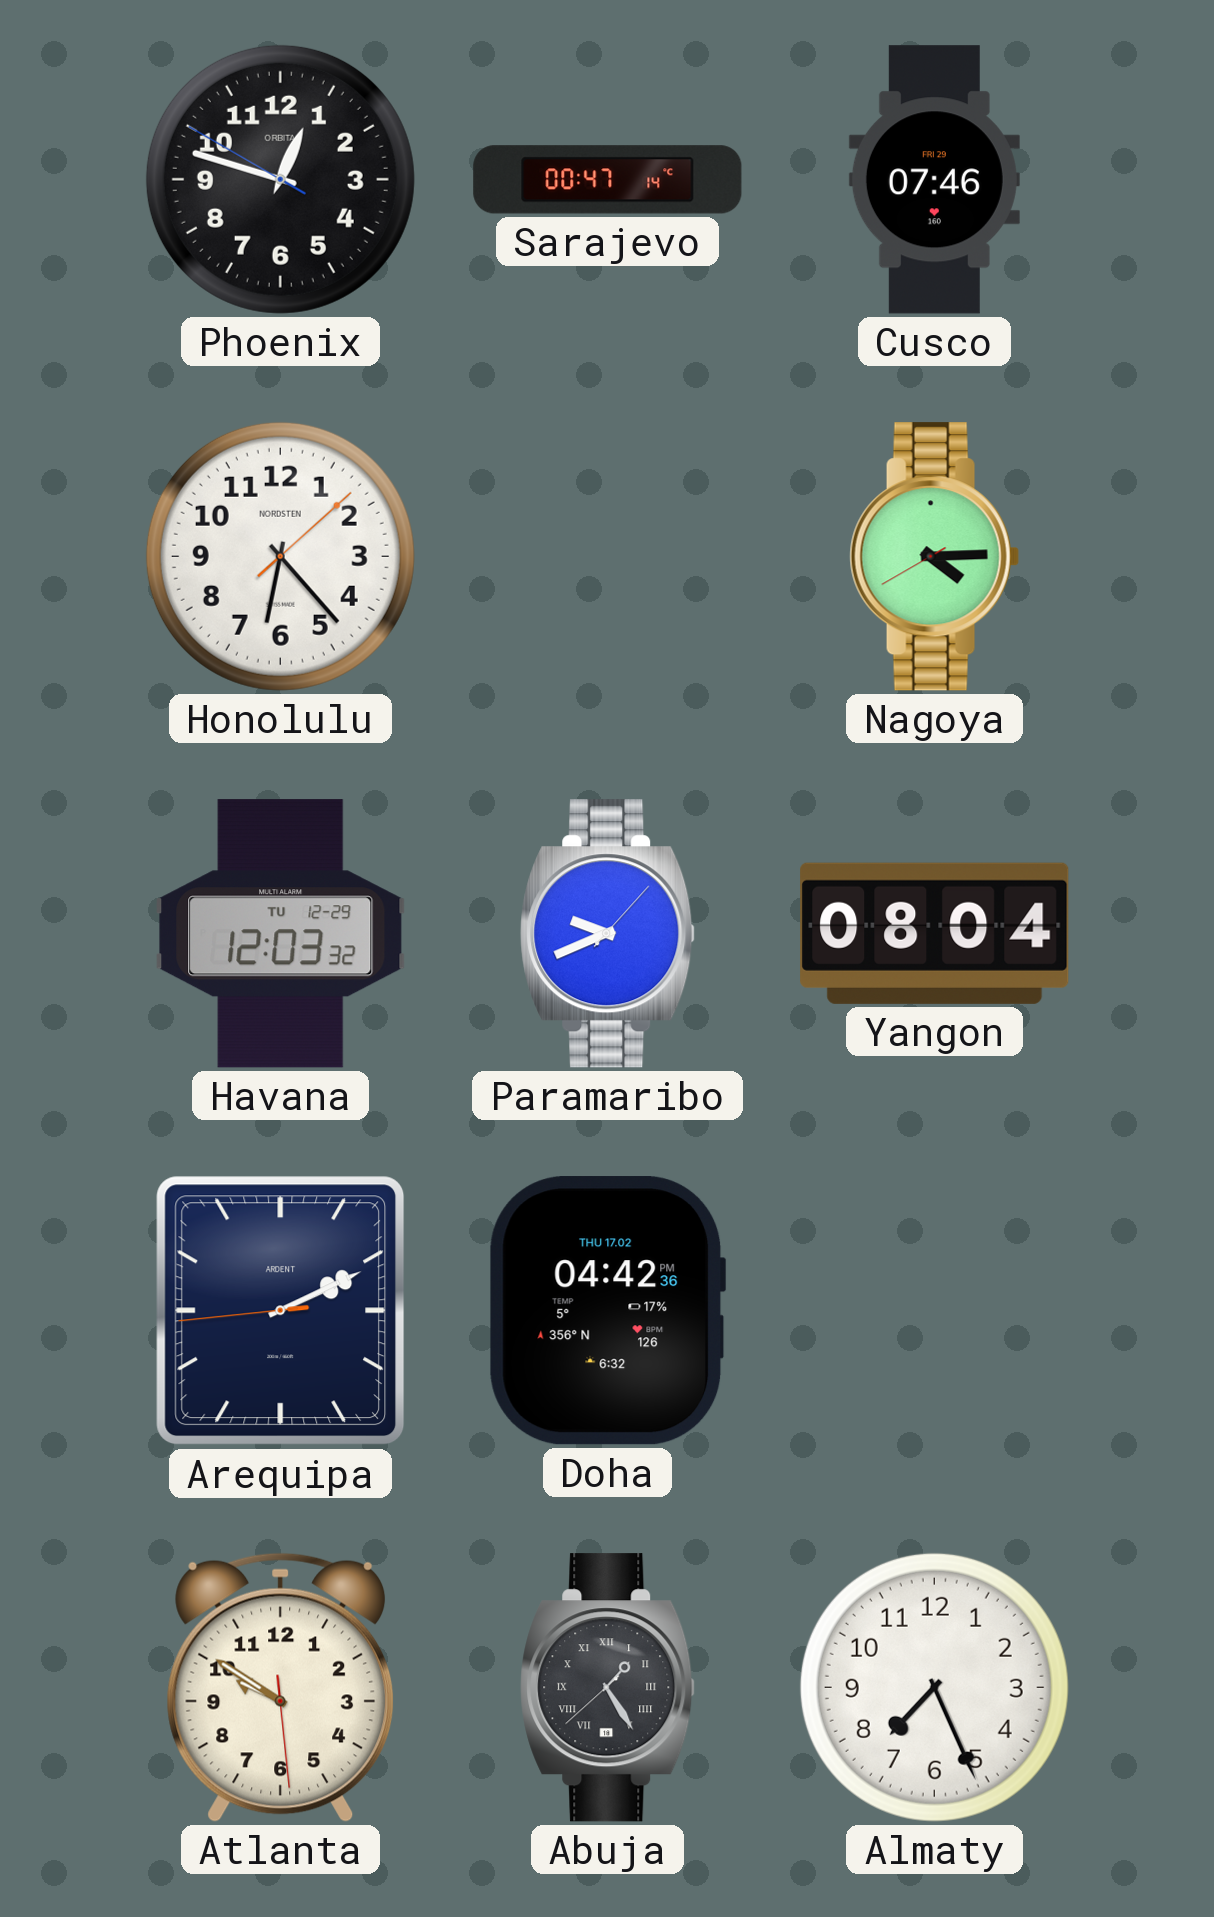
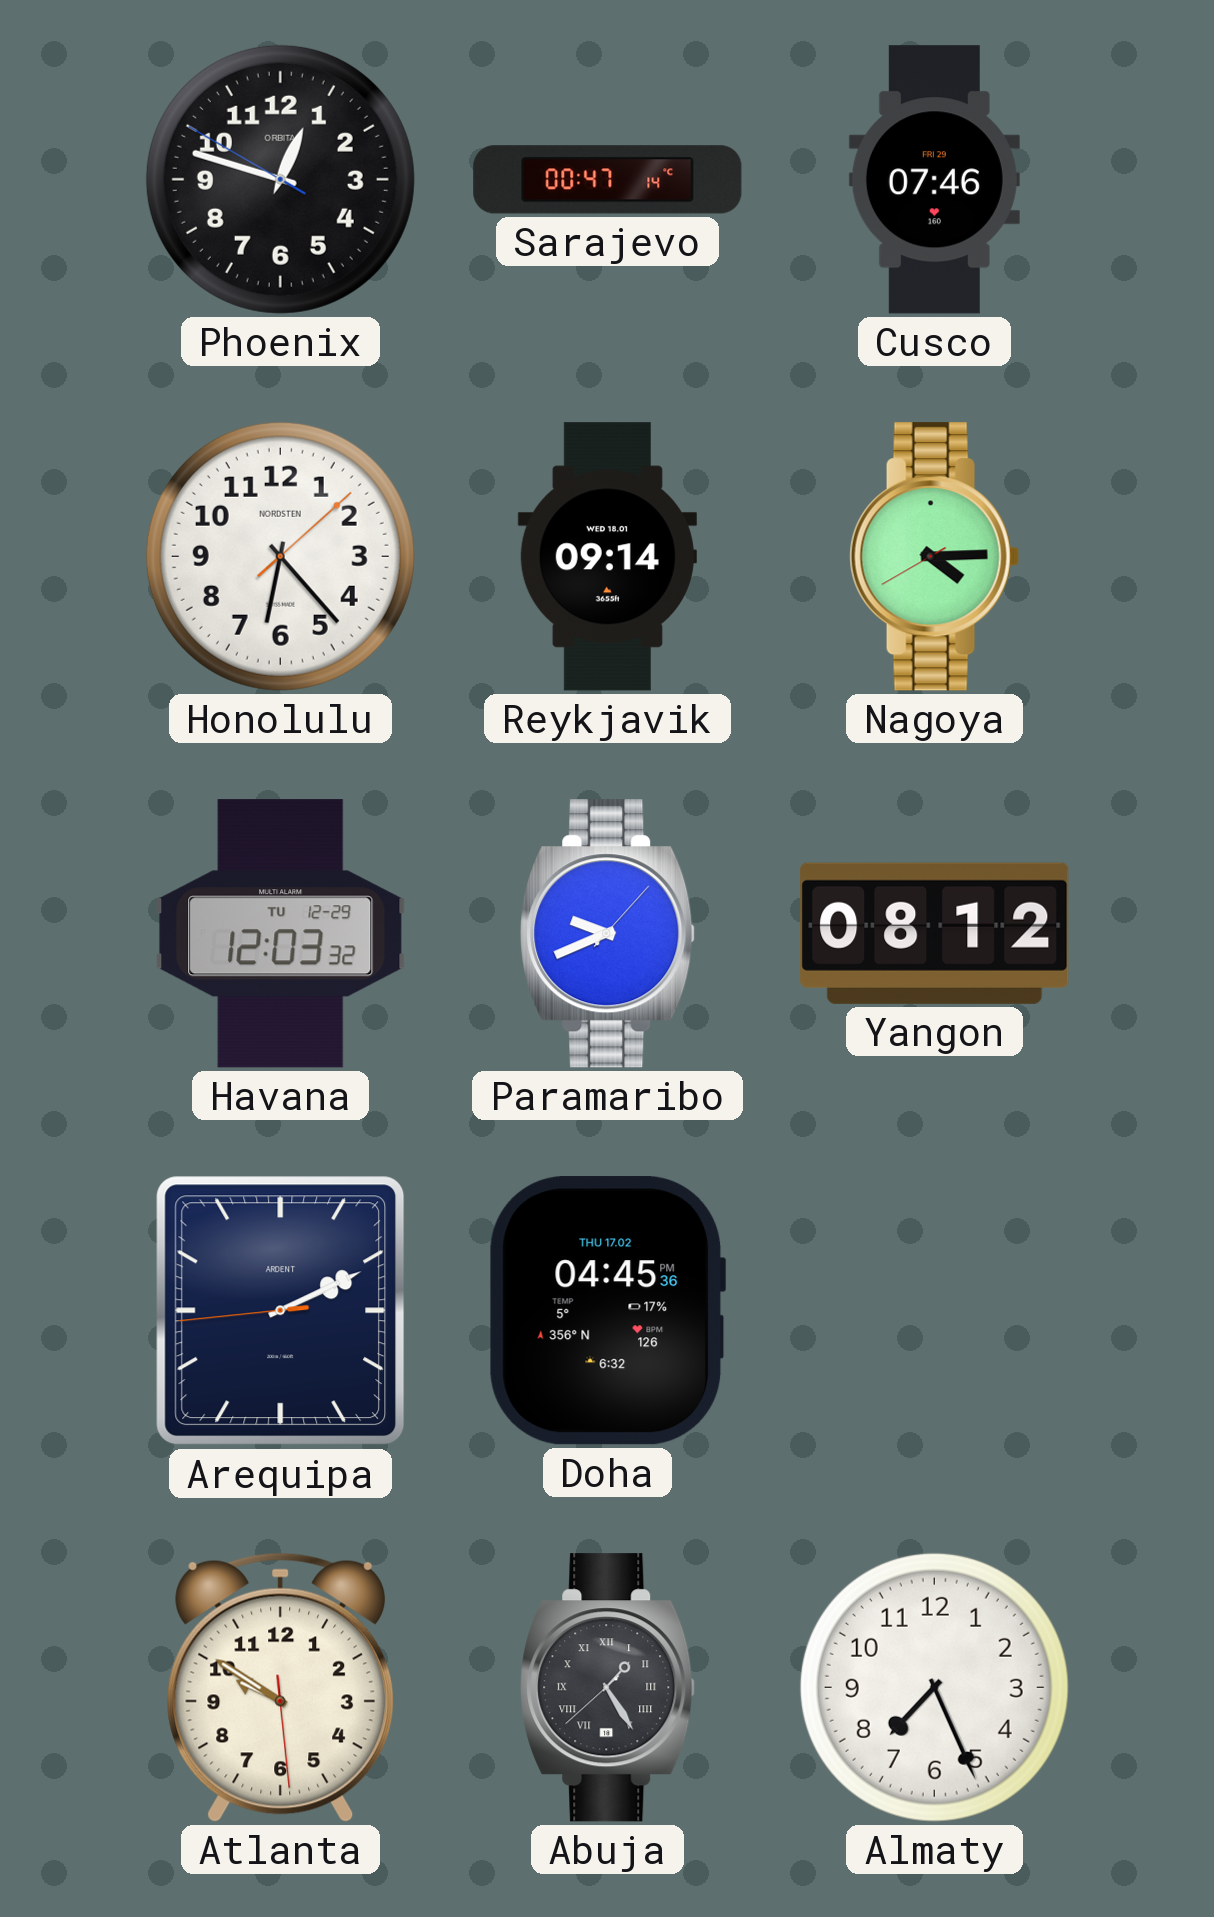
Reykjavik: none -> 09:14
Yangon: 08:04 -> 08:12
Doha: 04:42 -> 04:45
